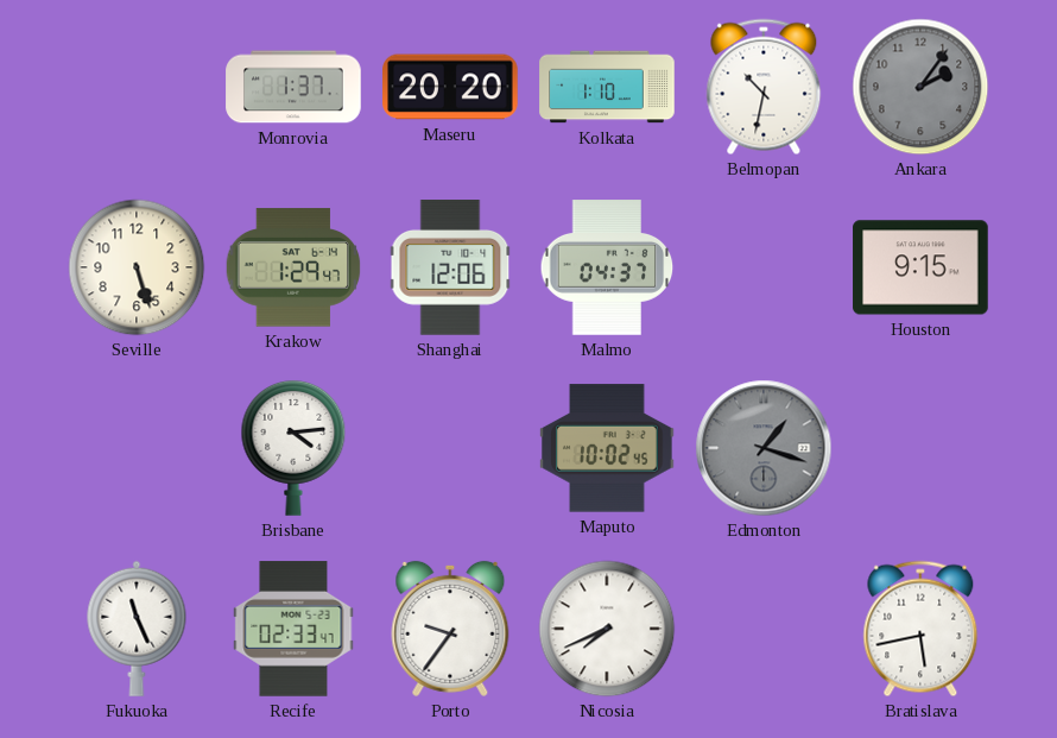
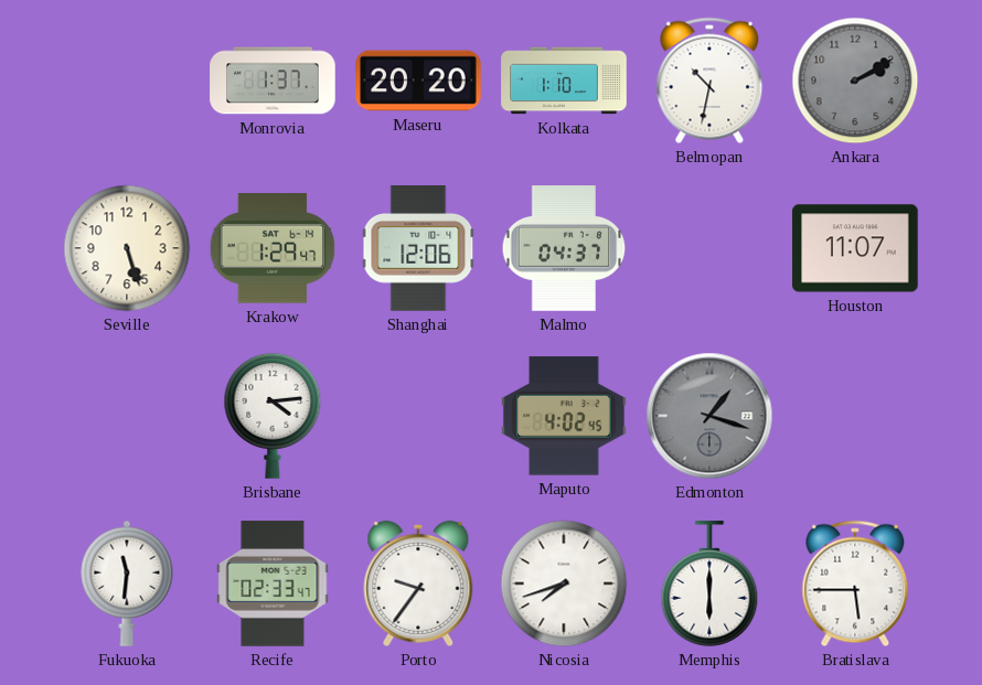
Ankara: 2:06 -> 2:10
Houston: 9:15 -> 11:07
Maputo: 10:02 -> 4:02
Fukuoka: 11:26 -> 11:31
Nicosia: 7:41 -> 7:42
Memphis: none -> 6:00
Bratislava: 5:43 -> 5:45
